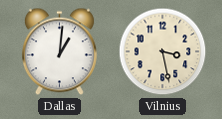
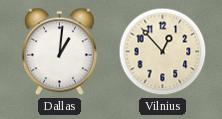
Vilnius: 3:28 -> 12:53
